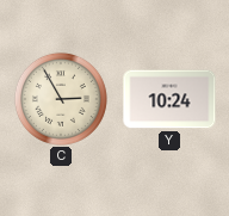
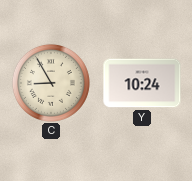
C: 2:55 -> 8:55
